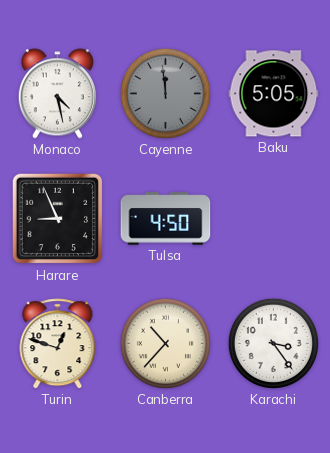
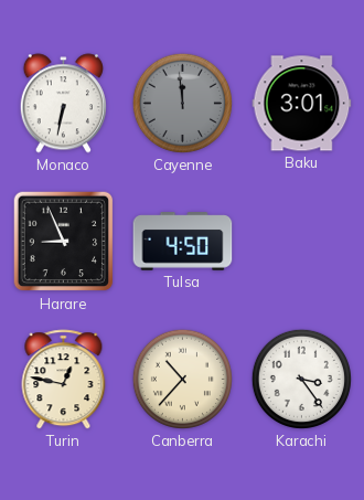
Monaco: 4:28 -> 6:32
Baku: 5:05 -> 3:01
Turin: 12:48 -> 12:47
